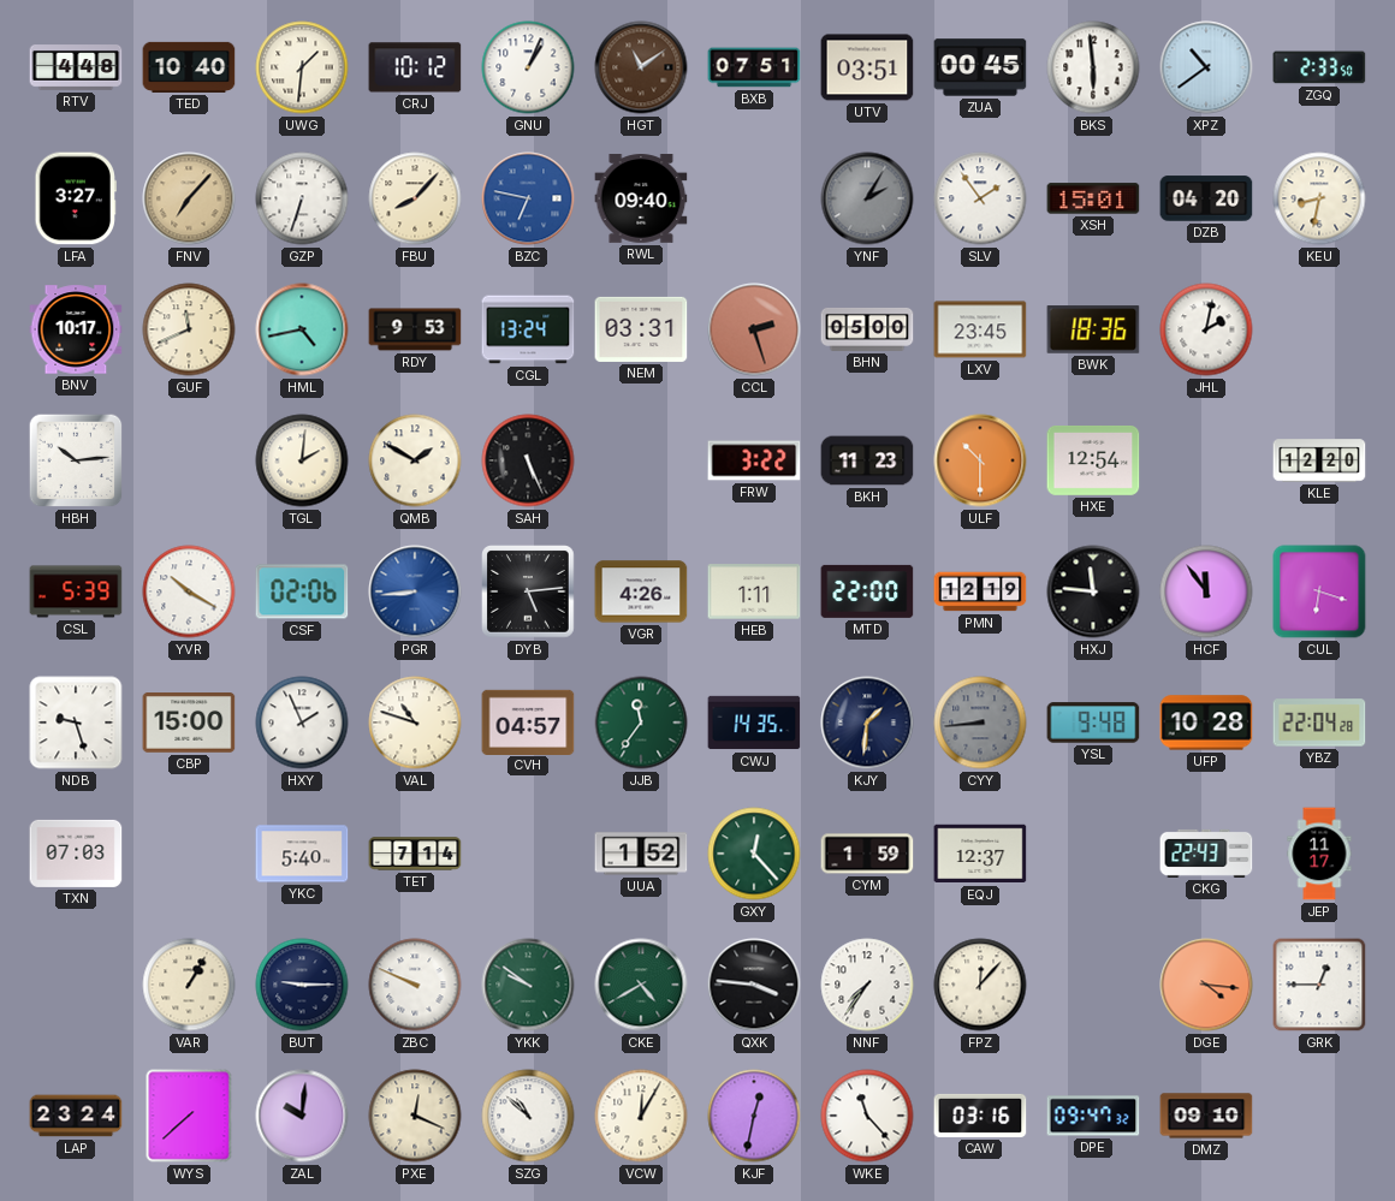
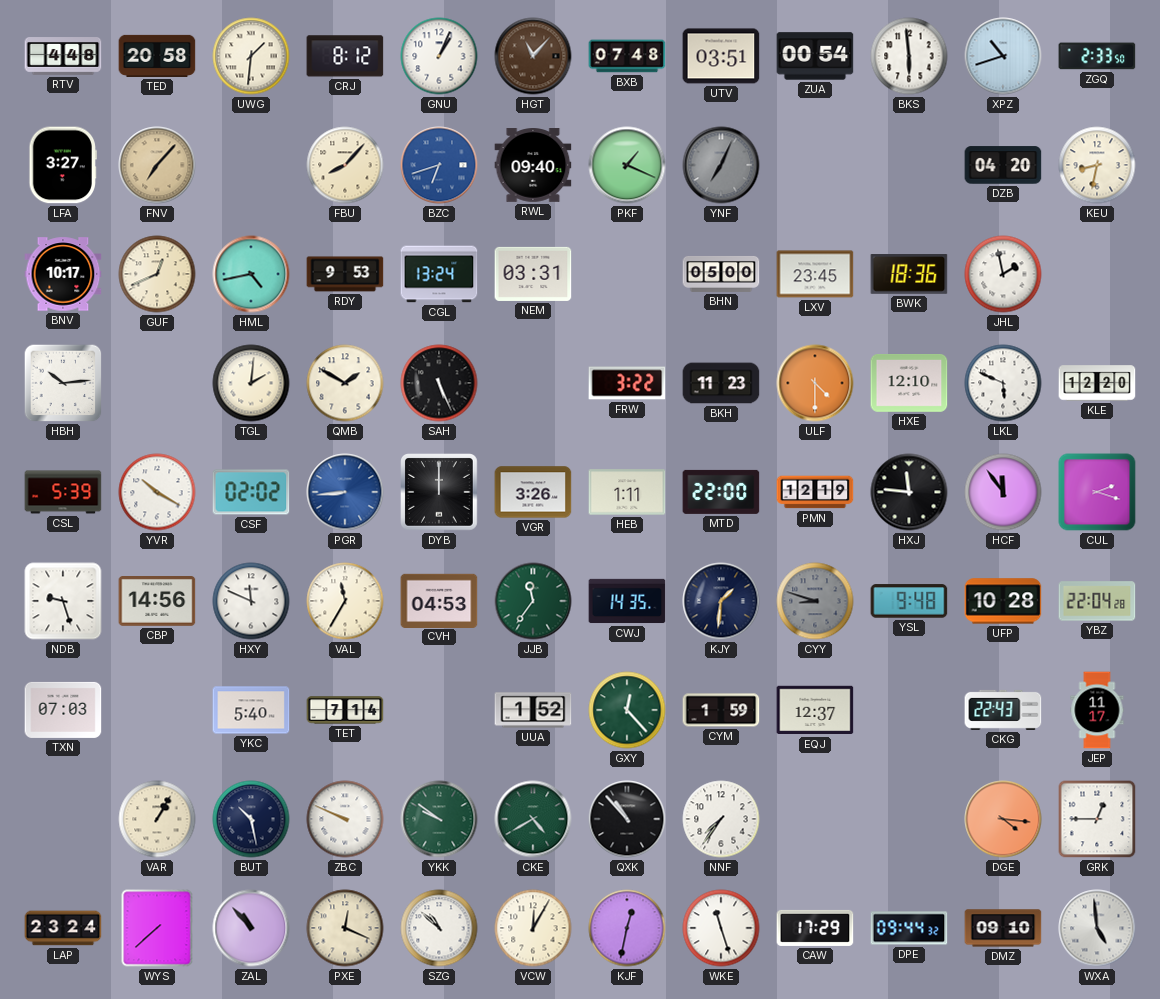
TED: 10:40 -> 20:58
CRJ: 10:12 -> 8:12
HGT: 11:09 -> 11:07
BXB: 07:51 -> 07:48
ZUA: 00:45 -> 00:54
XPZ: 10:39 -> 10:42
GZP: 6:33 -> none
BZC: 6:47 -> 6:42
PKF: none -> 1:19
YNF: 2:05 -> 7:04
SLV: 1:54 -> none
XSH: 15:01 -> none
GUF: 11:41 -> 12:41
CCL: 2:27 -> none
JHL: 2:02 -> 1:58
ULF: 10:30 -> 4:30
HXE: 12:54 -> 12:10
LKL: none -> 5:49
CSF: 02:06 -> 02:02
DYB: 5:14 -> 12:00
VGR: 4:26 -> 3:26
CUL: 6:18 -> 2:18
CBP: 15:00 -> 14:56
HXY: 1:56 -> 11:49
VAL: 10:48 -> 11:35
CVH: 04:57 -> 04:53
CYY: 8:44 -> 8:48
BUT: 9:15 -> 10:28
QXK: 3:46 -> 10:53
FPZ: 12:07 -> none
ZAL: 10:01 -> 10:53
WKE: 11:23 -> 11:27
CAW: 03:16 -> 17:29
DPE: 09:47 -> 09:44
WXA: none -> 4:59
